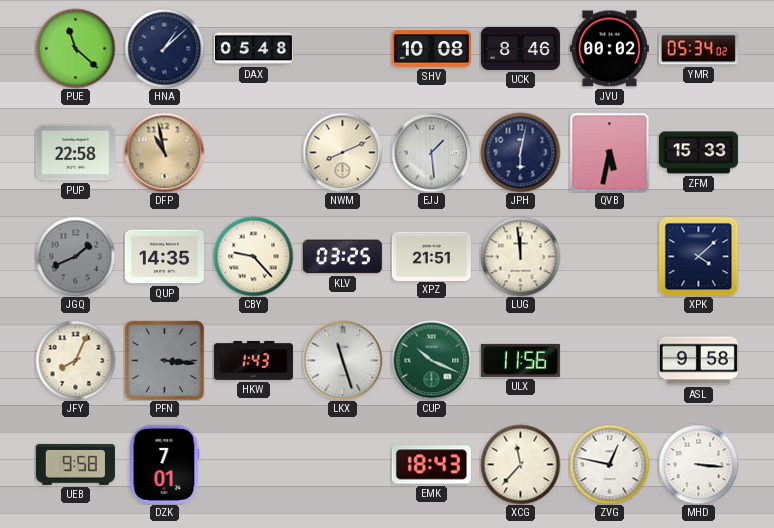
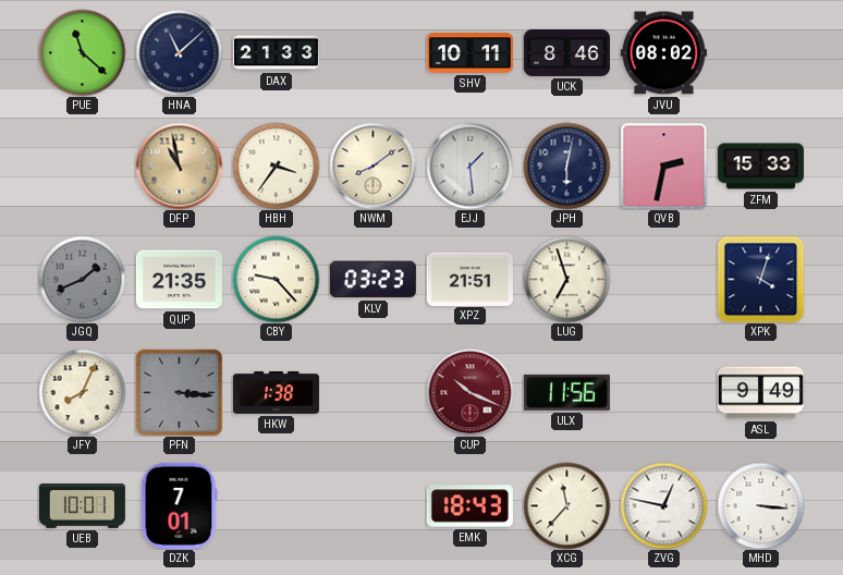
HNA: 1:08 -> 11:08
DAX: 05:48 -> 21:33
SHV: 10:08 -> 10:11
JVU: 00:02 -> 08:02
YMR: 05:34 -> none
PUP: 22:58 -> none
HBH: none -> 3:36
NWM: 8:11 -> 8:09
QVB: 5:32 -> 2:32
QUP: 14:35 -> 21:35
KLV: 03:25 -> 03:23
LUG: 11:59 -> 6:57
XPK: 4:08 -> 4:03
HKW: 1:43 -> 1:38
LKX: 11:27 -> none
CUP dial: green -> burgundy
ASL: 9:58 -> 9:49
UEB: 9:58 -> 10:01
